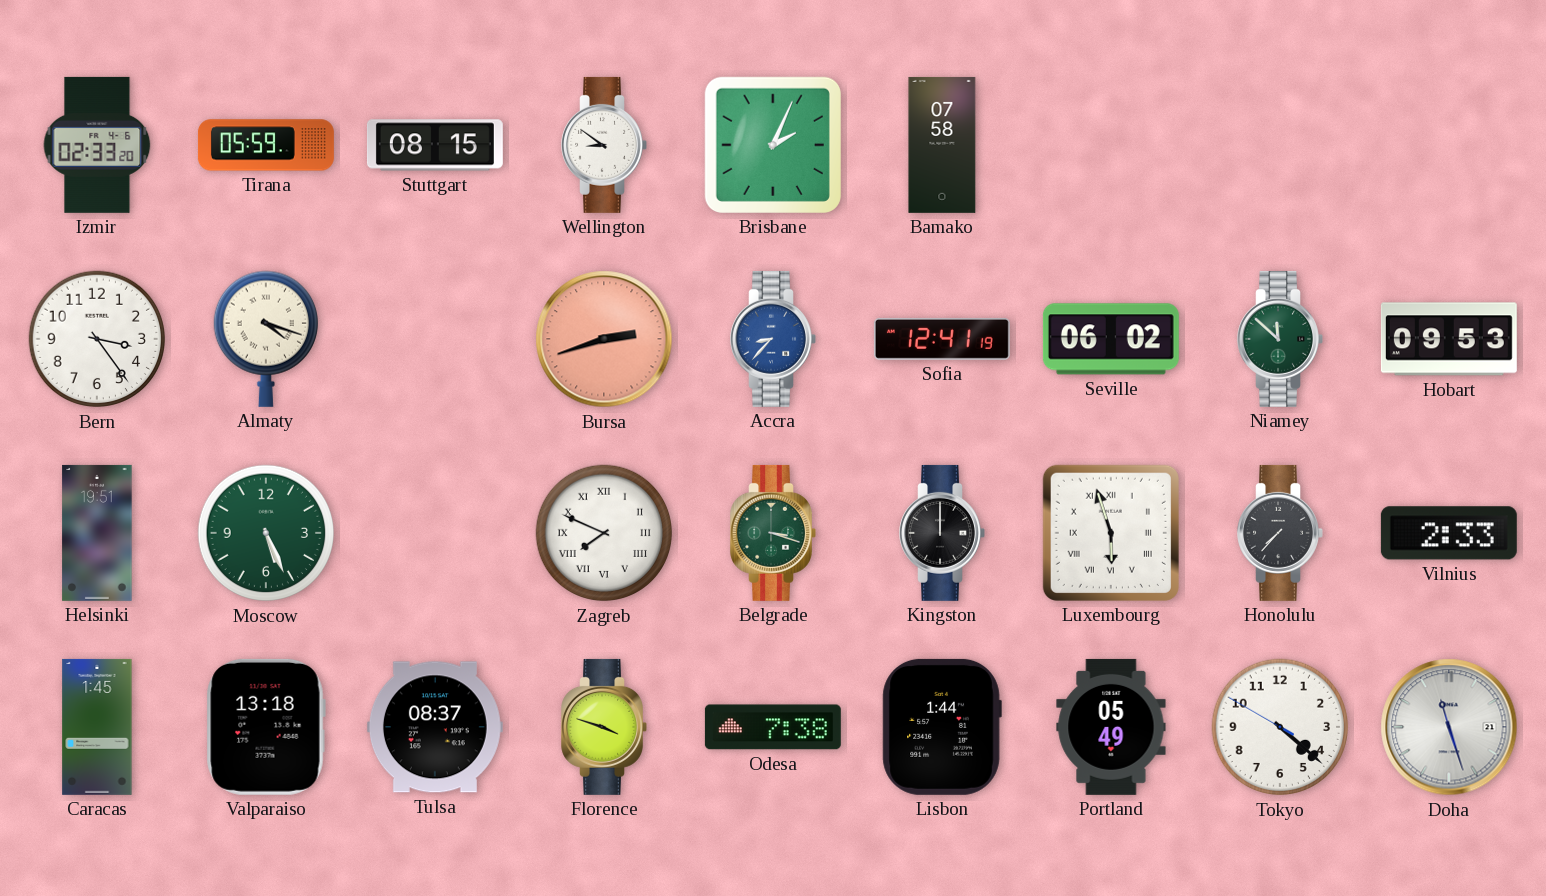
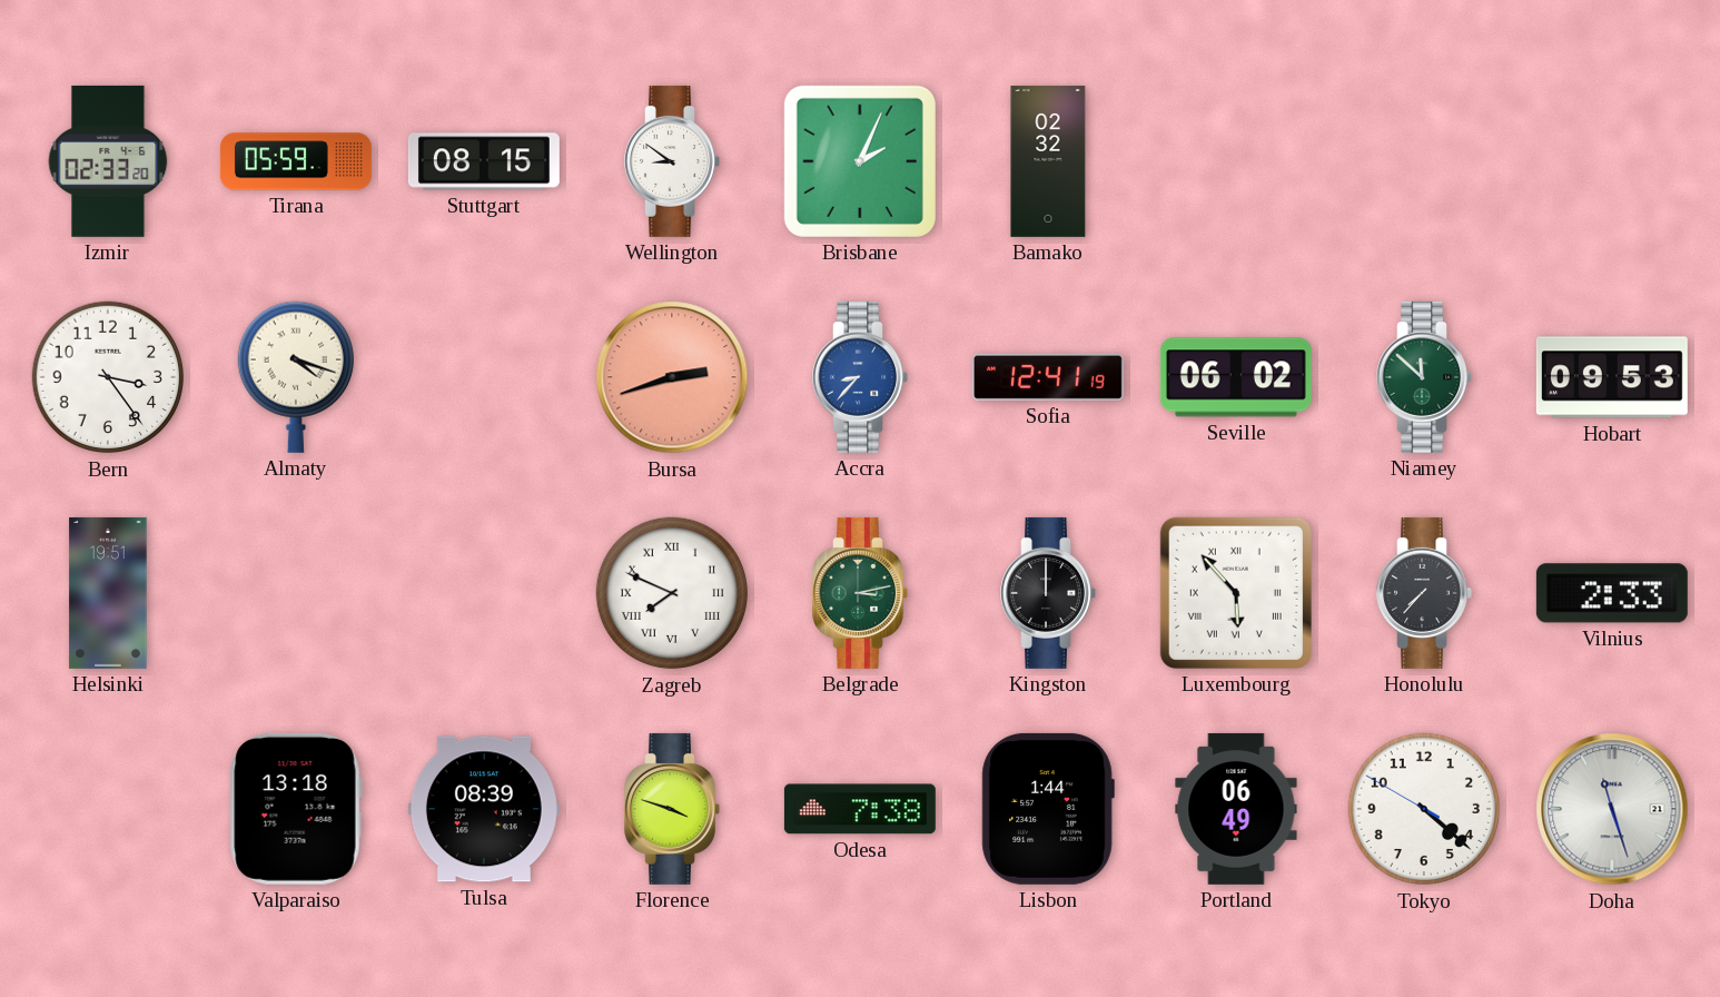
Bamako: 07:58 -> 02:32
Moscow: 5:26 -> none
Belgrade: 3:18 -> 3:13
Luxembourg: 5:57 -> 5:53
Caracas: 1:45 -> none
Tulsa: 08:37 -> 08:39
Portland: 05:49 -> 06:49
